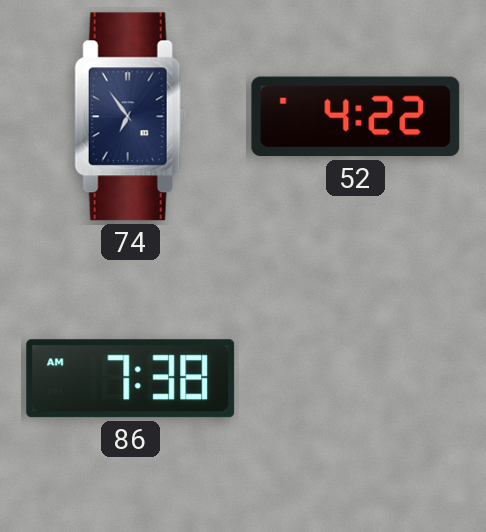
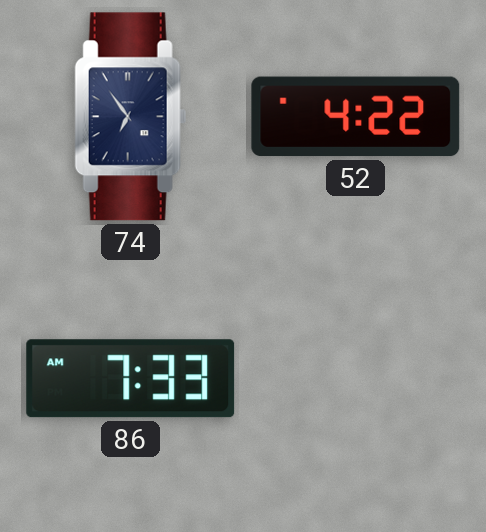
86: 7:38 -> 7:33
